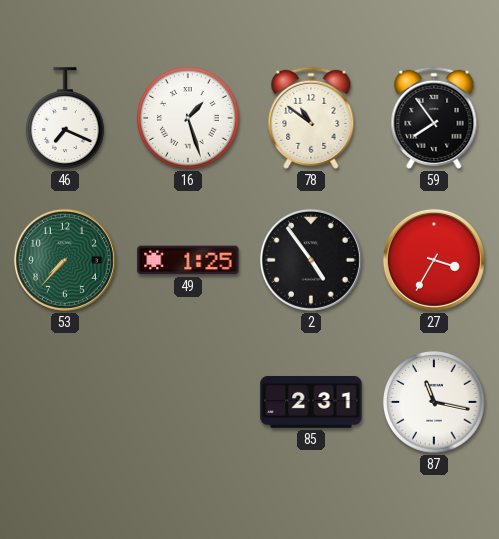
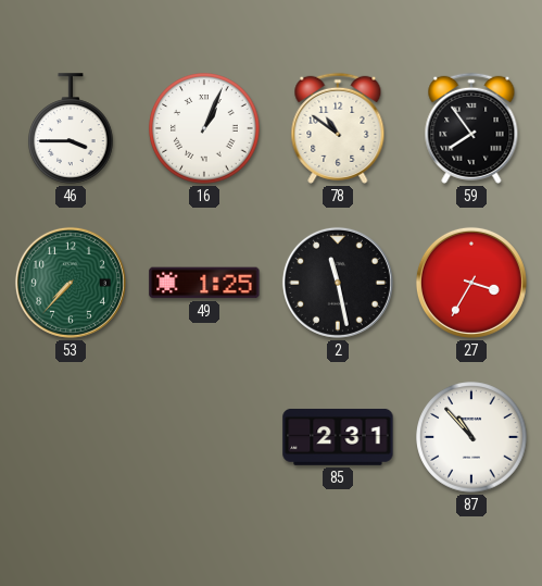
46: 7:19 -> 3:45
16: 1:27 -> 1:04
2: 4:54 -> 11:28
87: 11:17 -> 10:53
